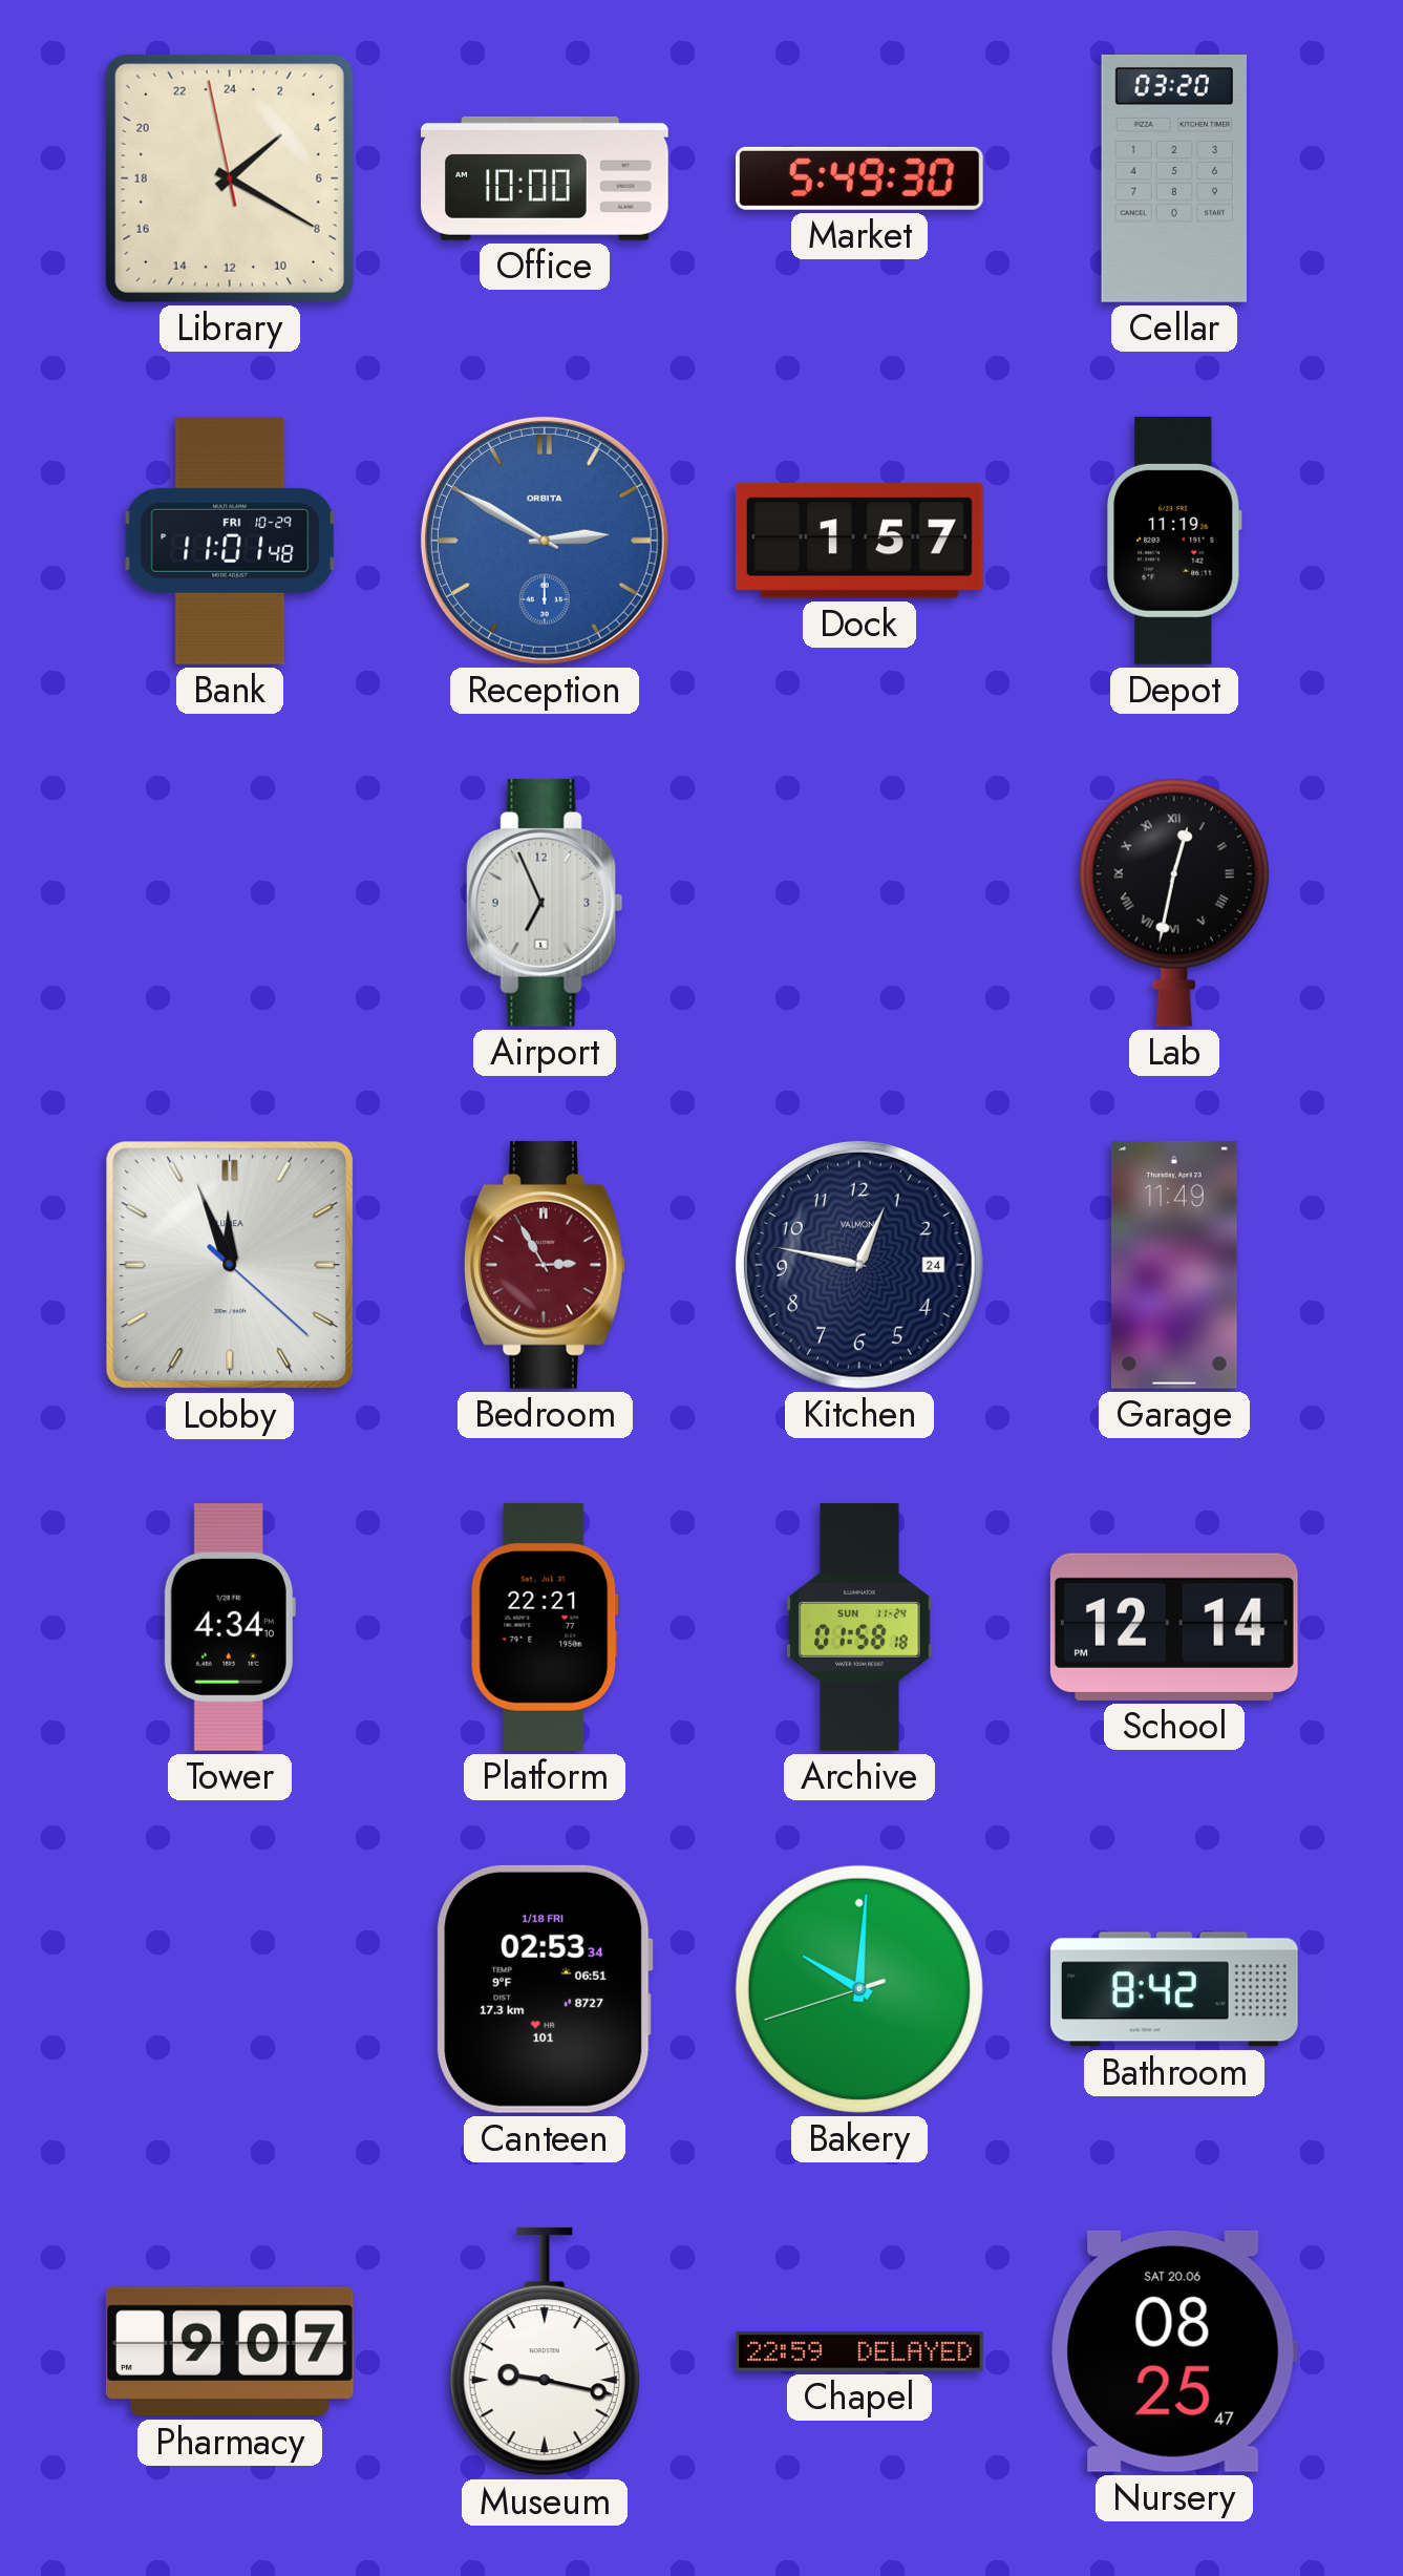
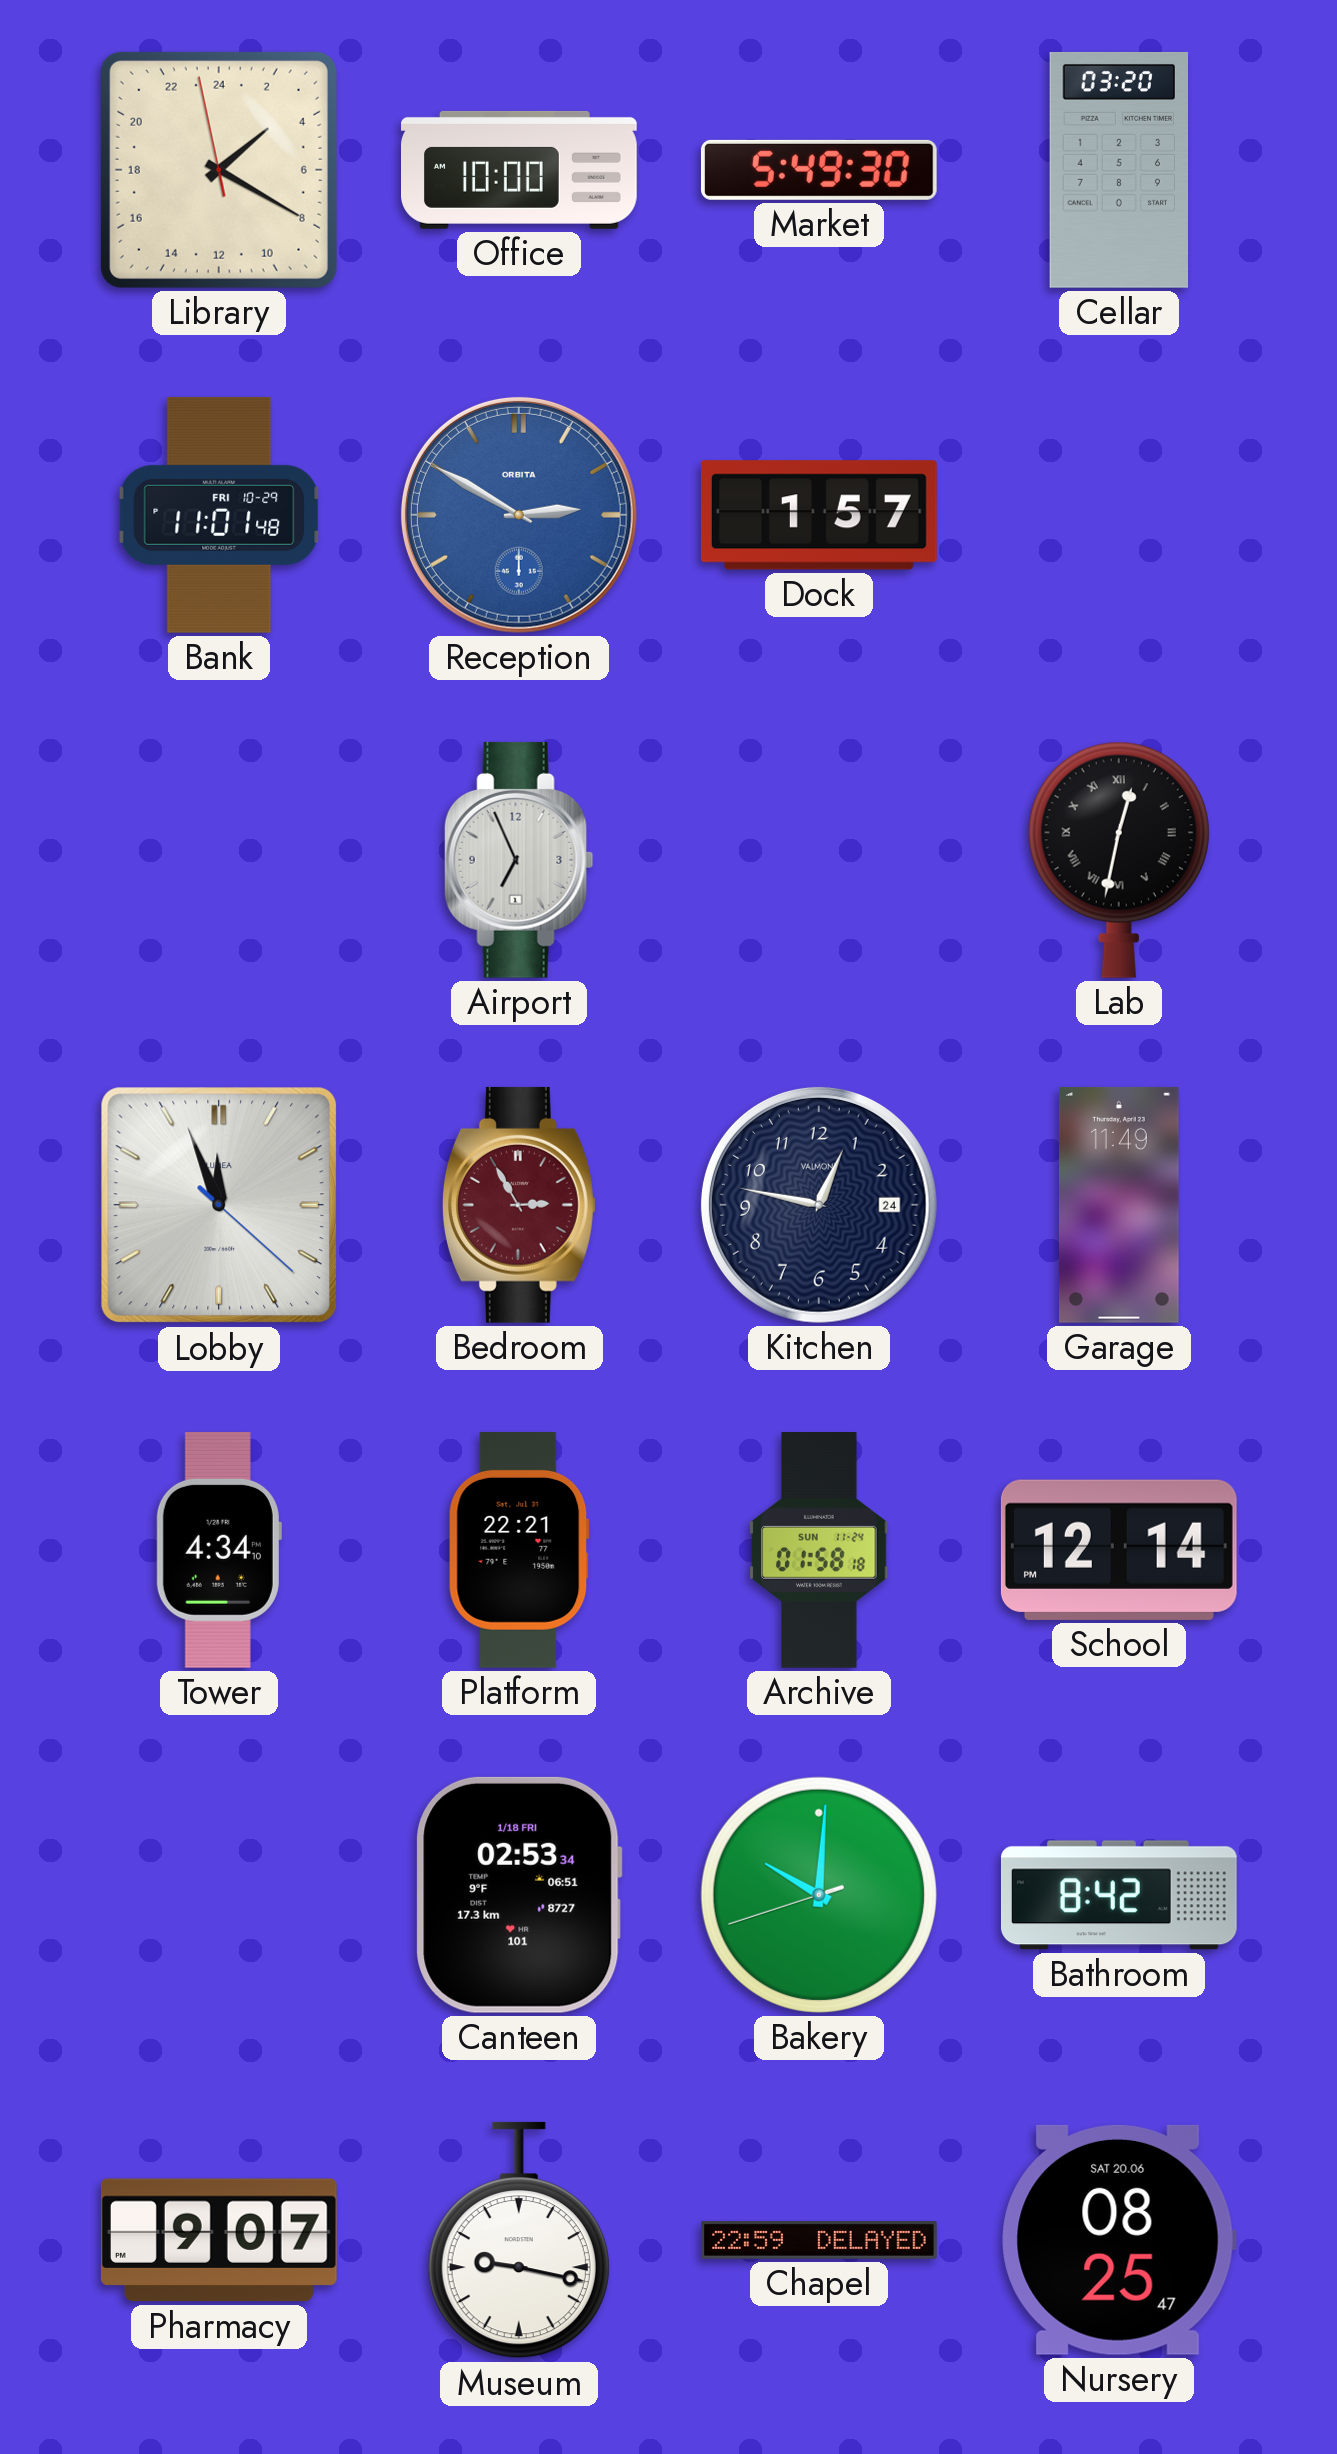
Depot: 11:19 -> none
